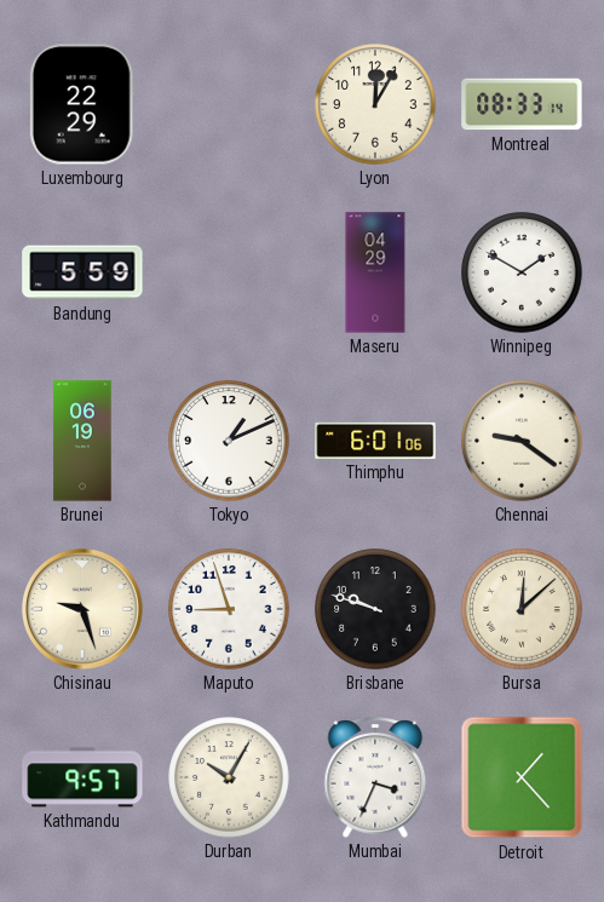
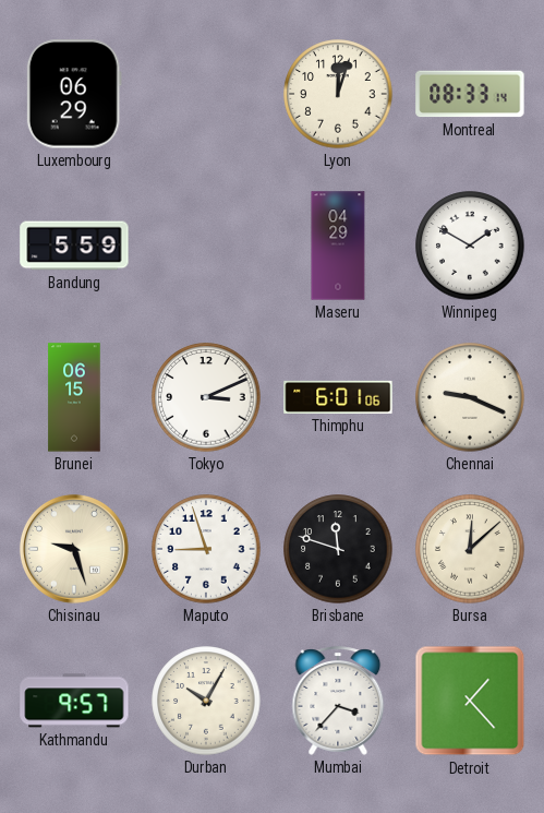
Luxembourg: 22:29 -> 06:29
Lyon: 12:05 -> 12:03
Brunei: 06:19 -> 06:15
Tokyo: 1:11 -> 3:11
Chennai: 9:21 -> 9:19
Brisbane: 9:48 -> 11:48
Mumbai: 3:34 -> 3:37
